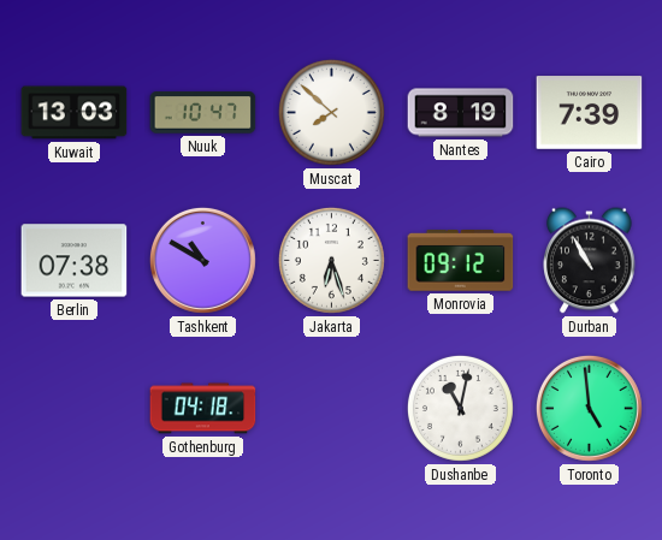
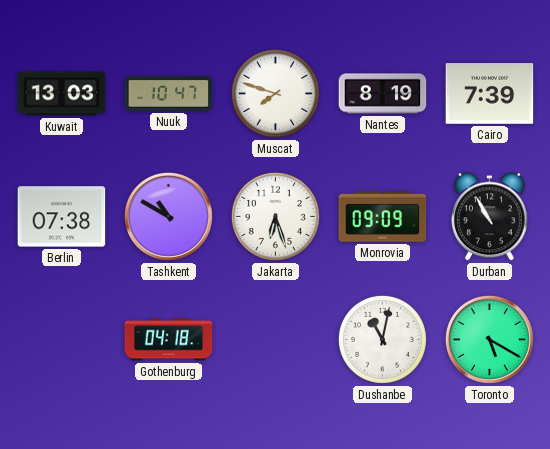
Muscat: 7:52 -> 7:48
Monrovia: 09:12 -> 09:09
Toronto: 4:59 -> 5:20
